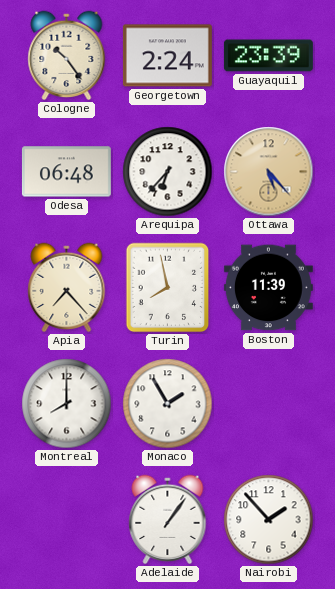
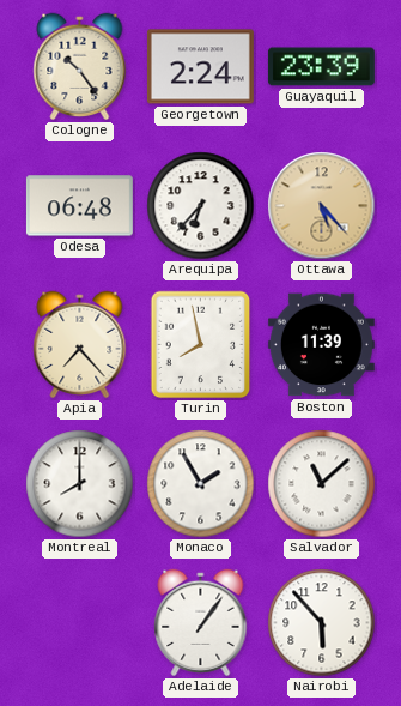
Salvador: none -> 11:08
Nairobi: 1:53 -> 5:53
